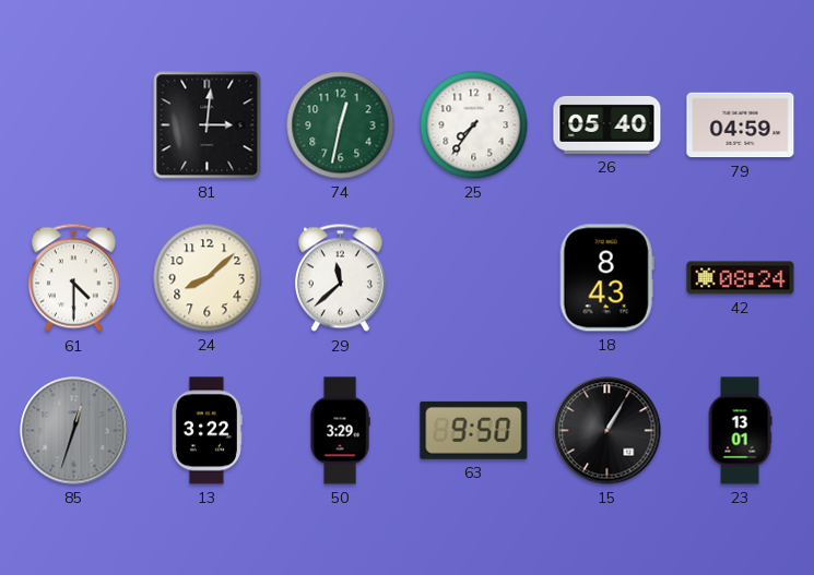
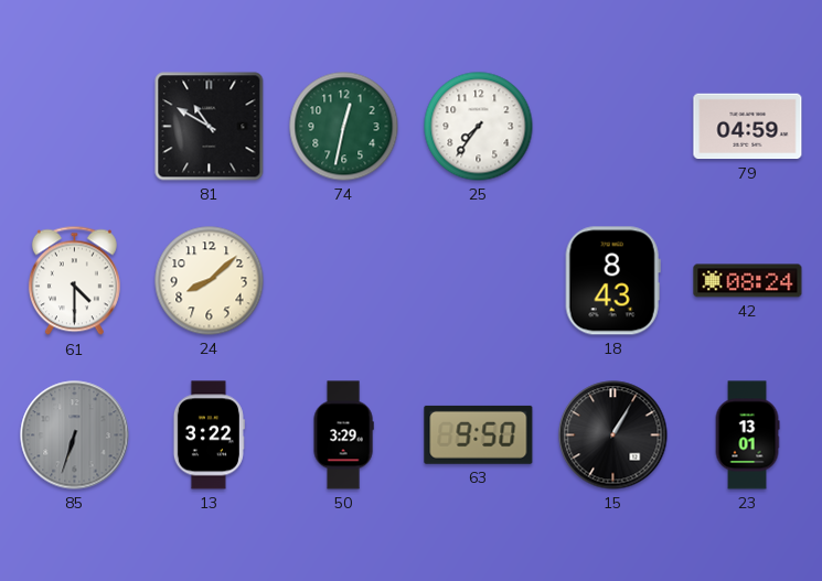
81: 3:01 -> 10:50
26: 05:40 -> none
29: 11:38 -> none
85: 12:33 -> 6:33
